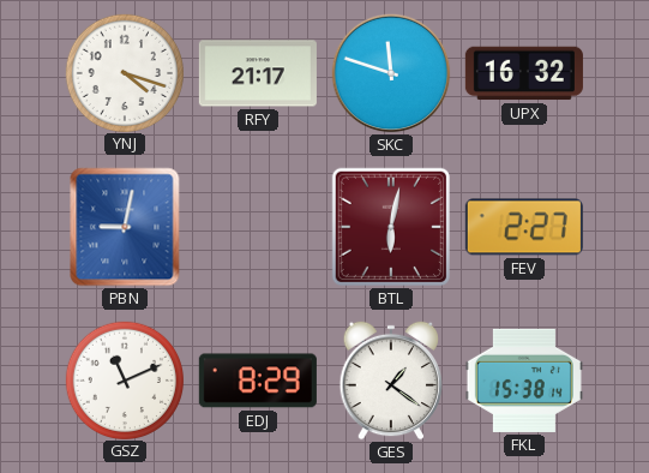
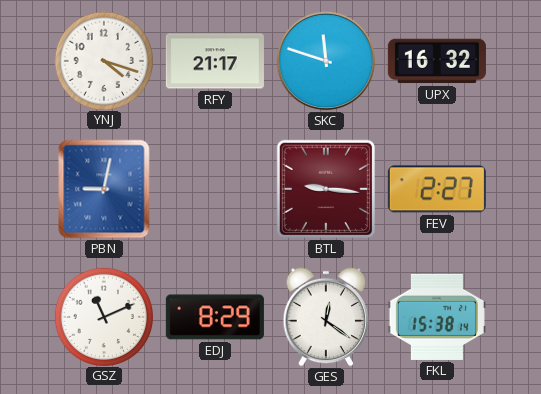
BTL: 6:02 -> 9:16
GES: 1:21 -> 12:21
